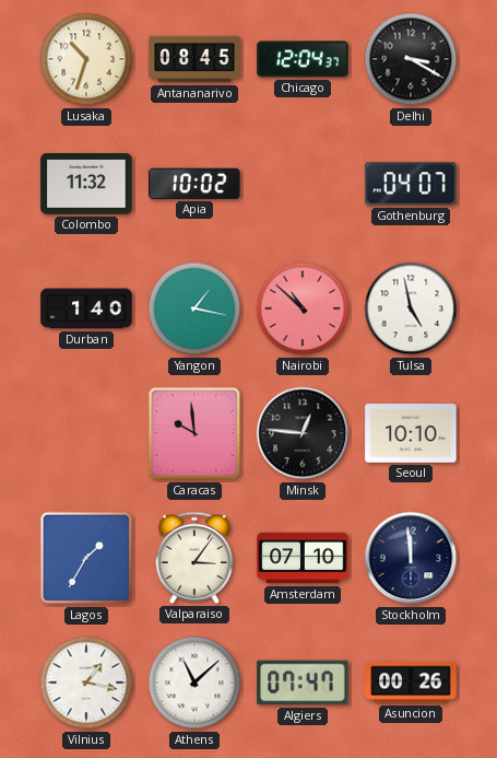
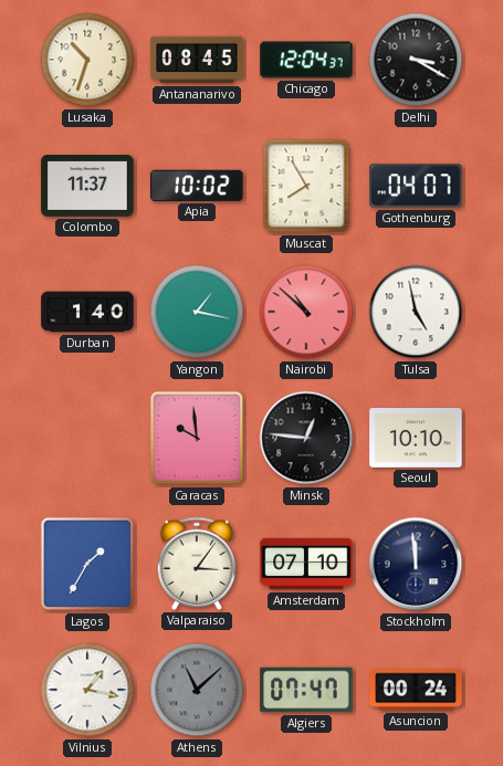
Colombo: 11:32 -> 11:37
Muscat: none -> 7:55
Athens dial: white -> grey
Asuncion: 00:26 -> 00:24
